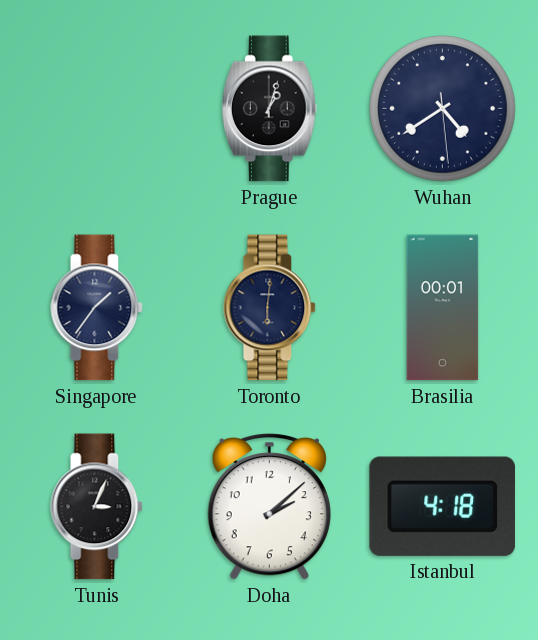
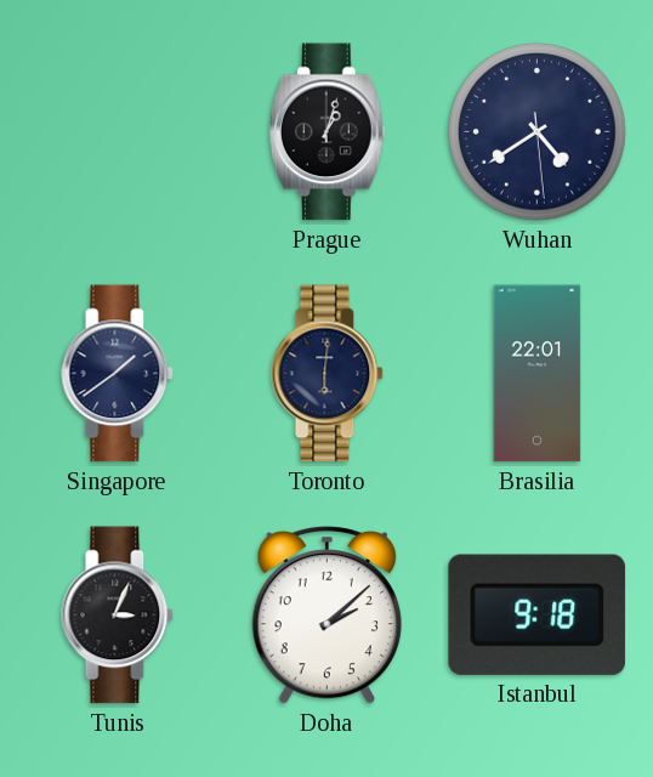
Singapore: 1:36 -> 1:39
Brasilia: 00:01 -> 22:01
Istanbul: 4:18 -> 9:18
